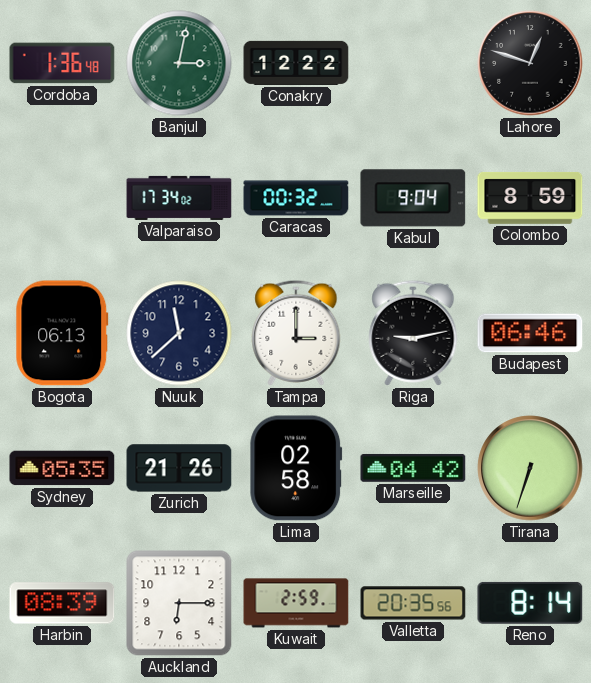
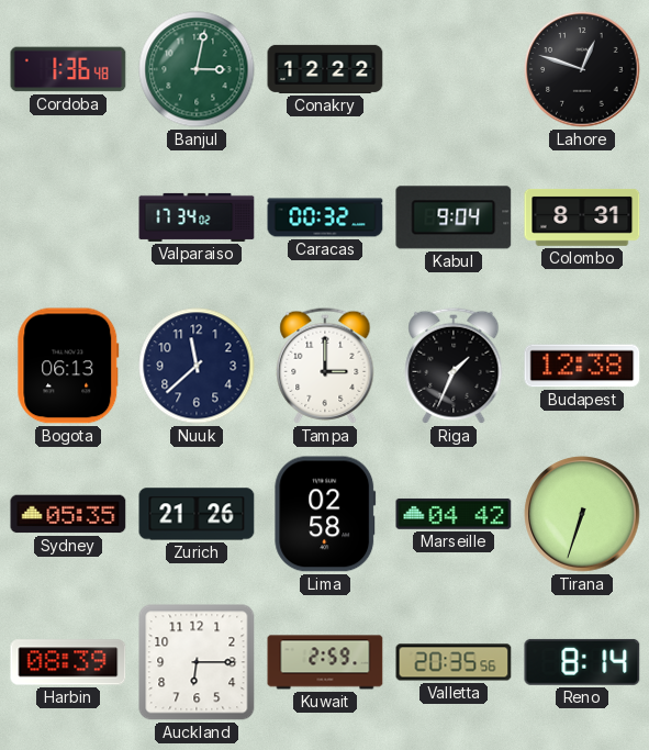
Colombo: 8:59 -> 8:31
Riga: 9:13 -> 1:34
Budapest: 06:46 -> 12:38
